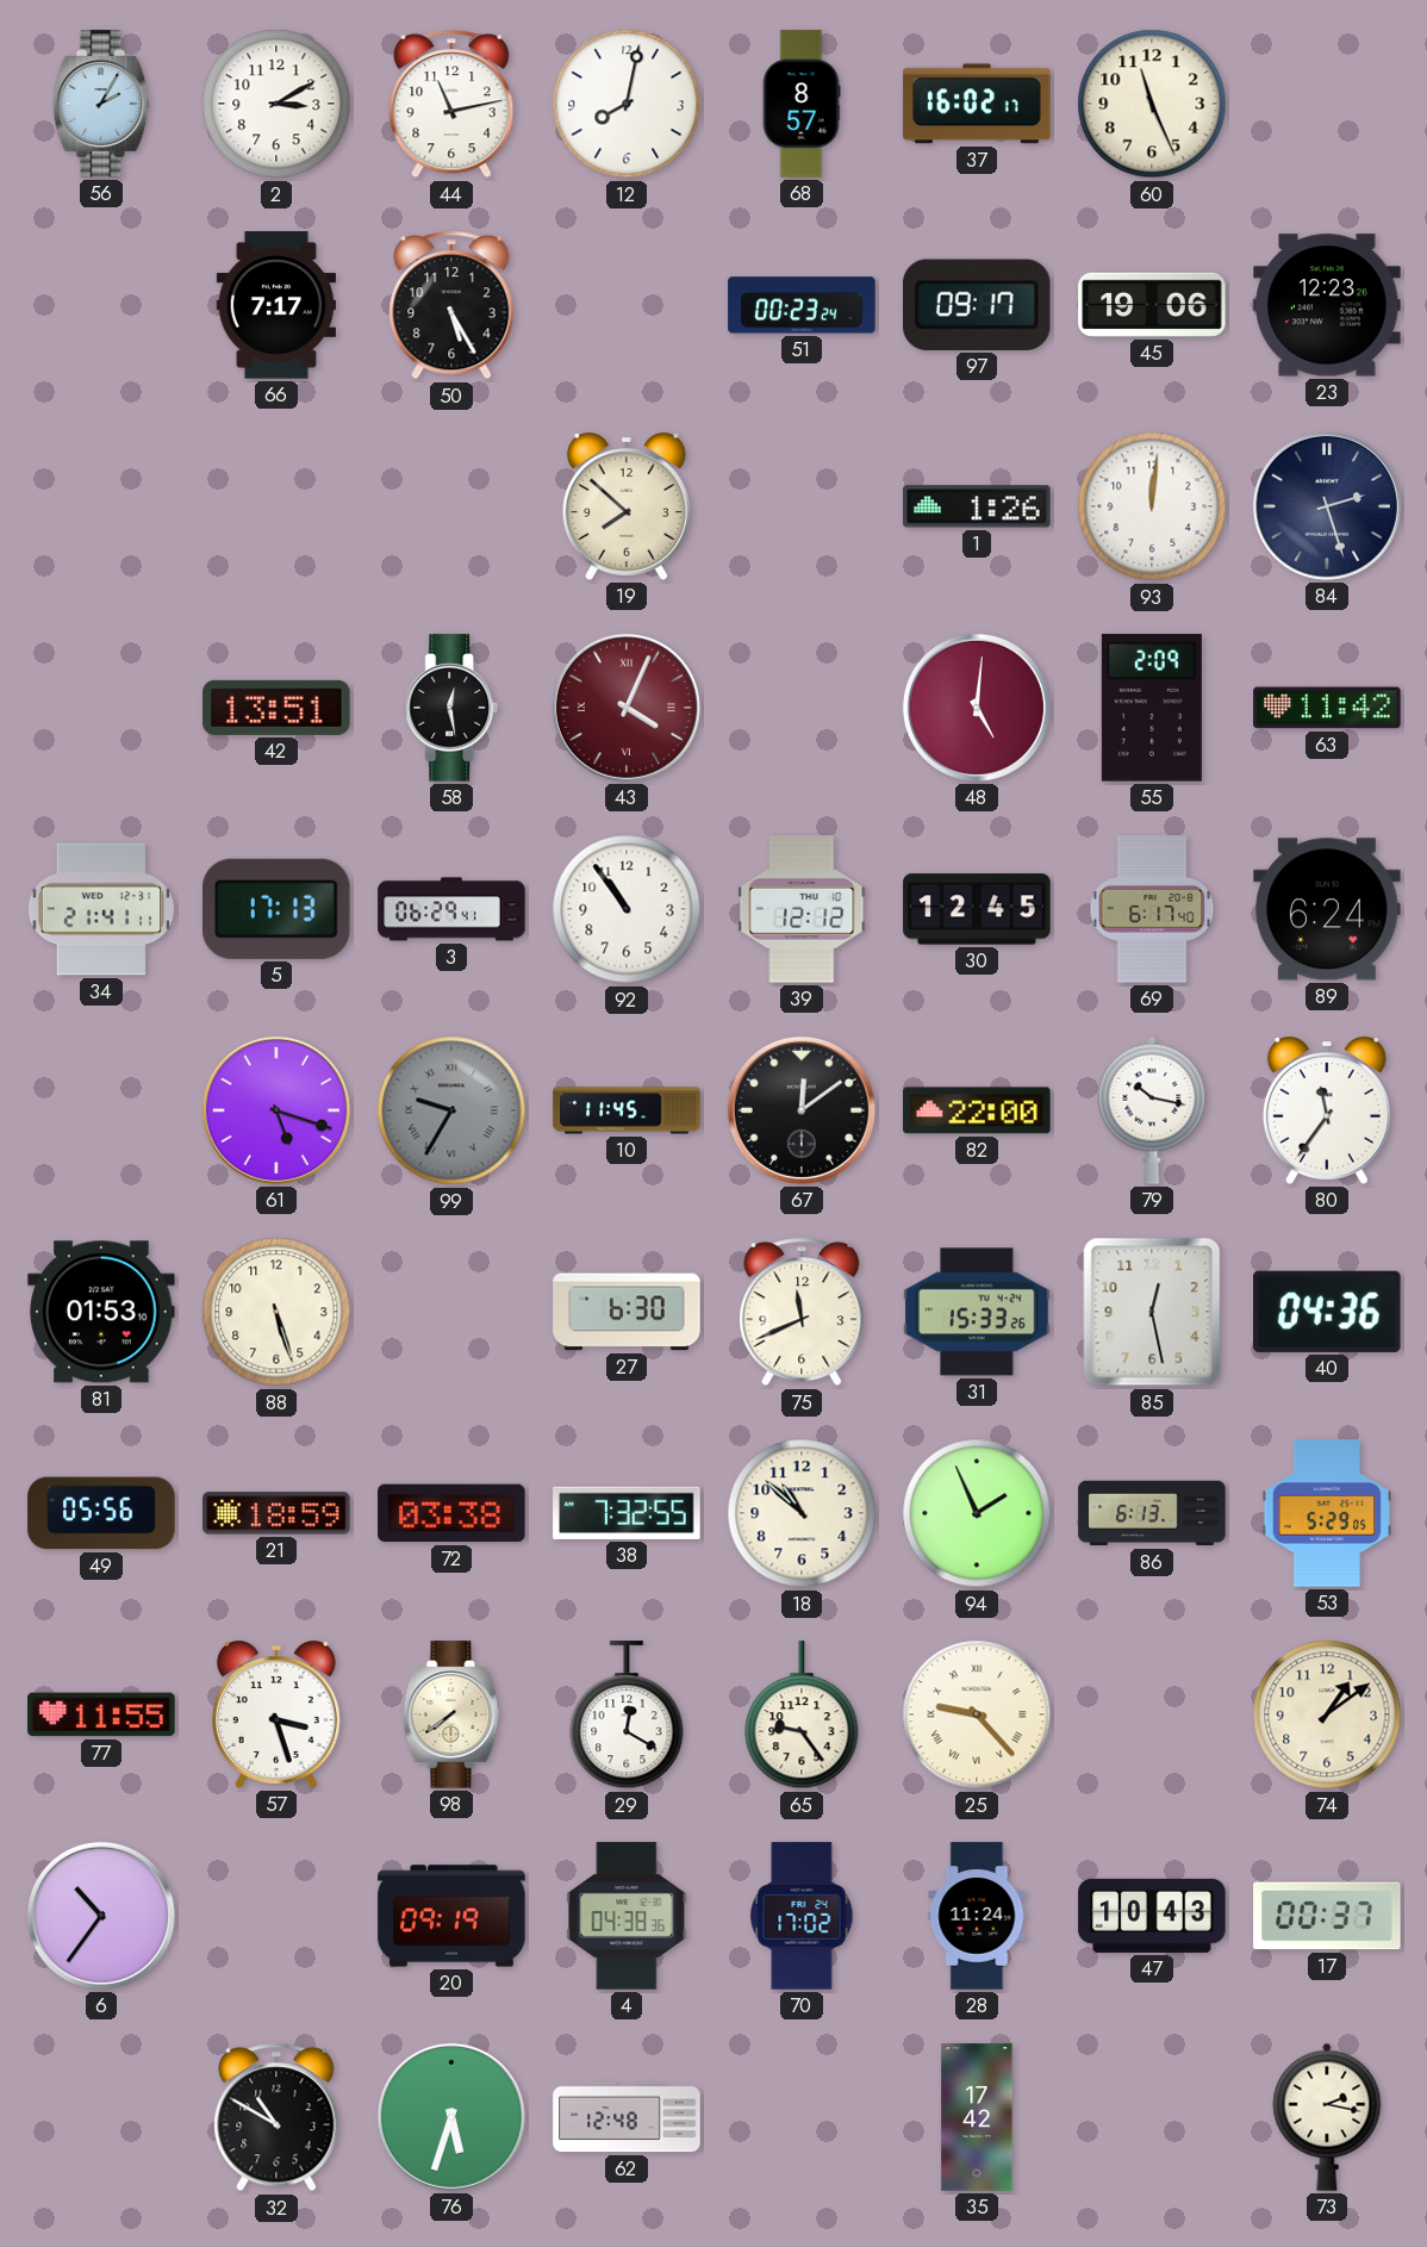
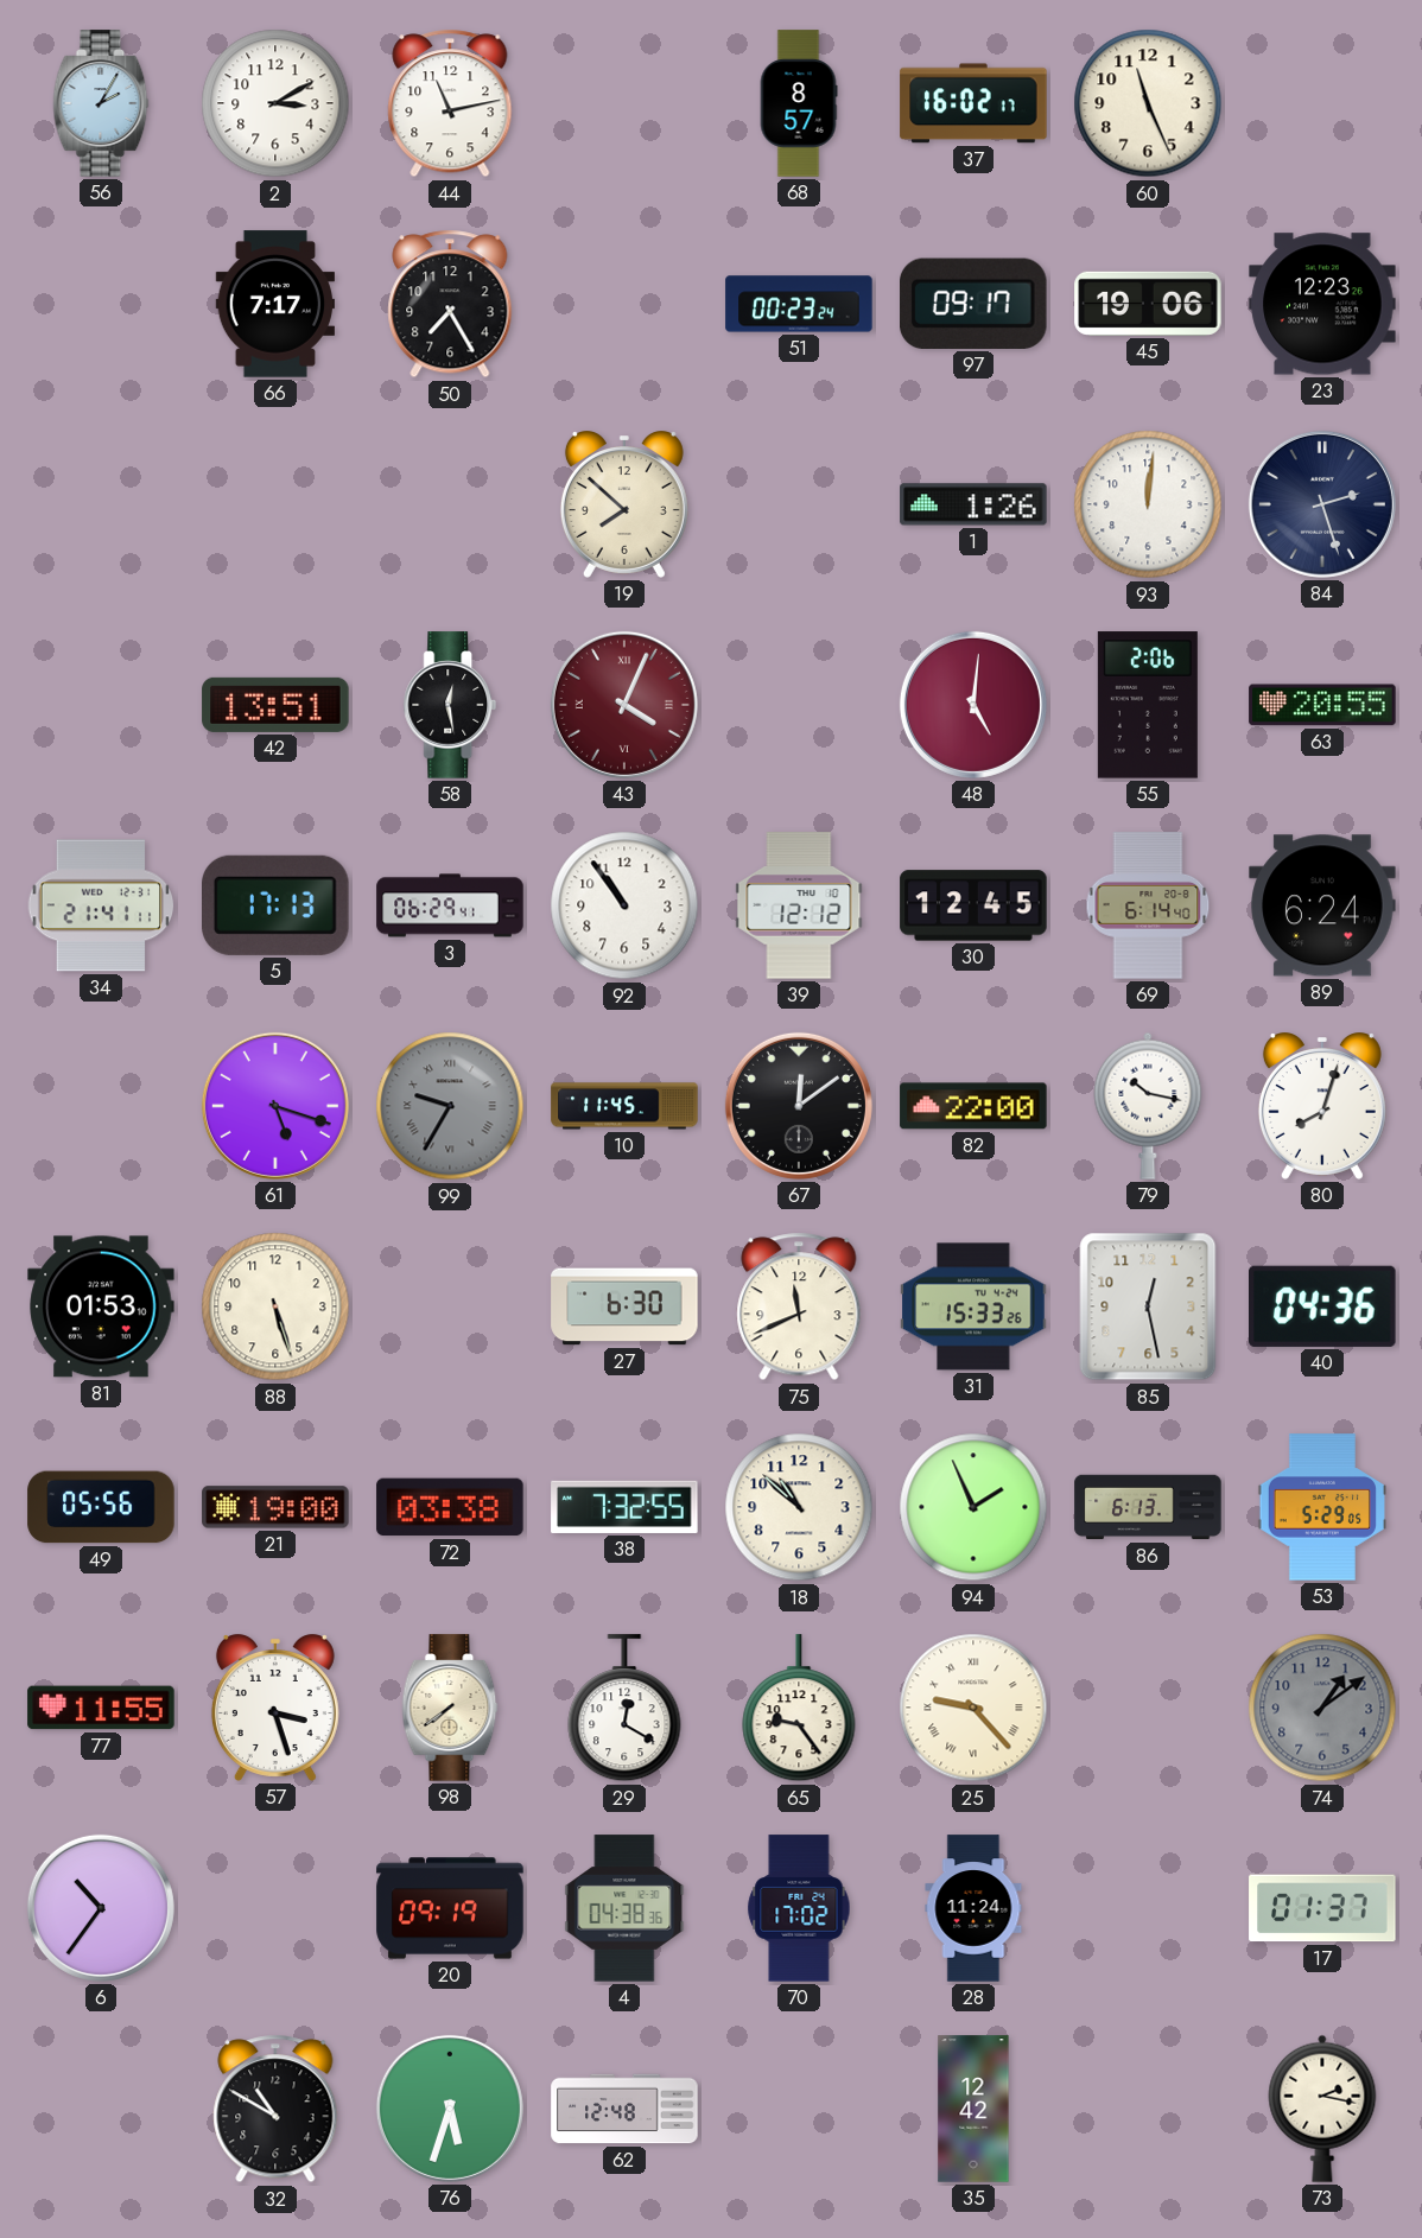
12: 8:02 -> none
50: 5:25 -> 7:25
55: 2:09 -> 2:06
63: 11:42 -> 20:55
69: 6:17 -> 6:14
80: 11:36 -> 8:03
21: 18:59 -> 19:00
74 dial: cream -> grey
47: 10:43 -> none
17: 00:37 -> 01:37
35: 17:42 -> 12:42
